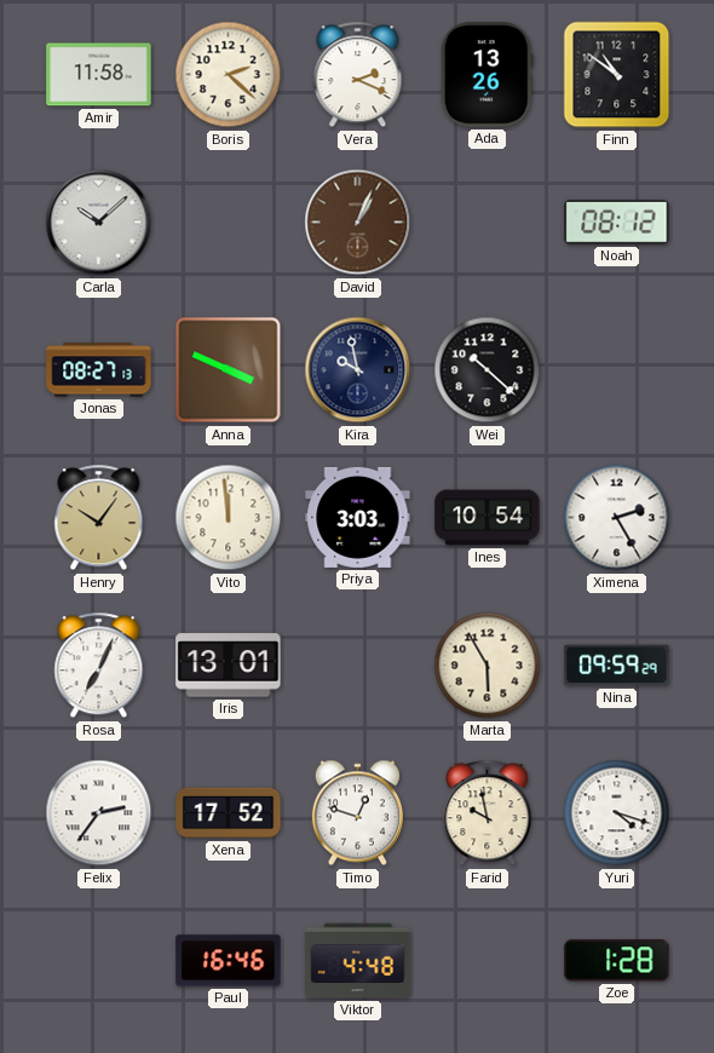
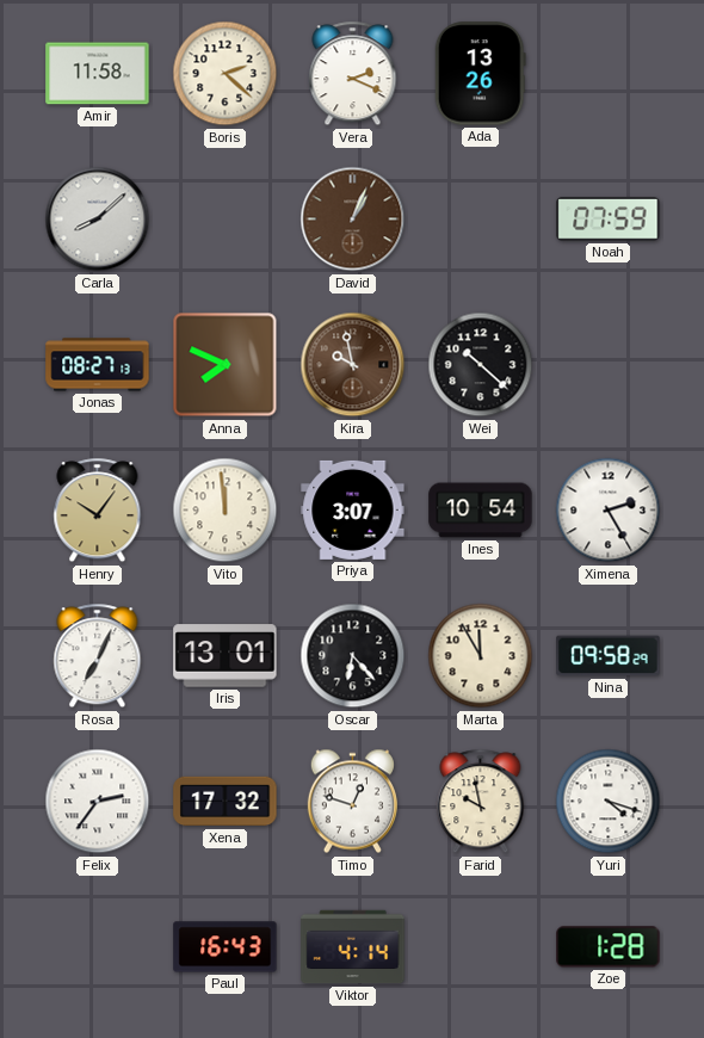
Finn: 10:51 -> none
Carla: 10:08 -> 8:08
Noah: 08:12 -> 07:59
Anna: 3:49 -> 7:49
Kira dial: navy -> brown
Priya: 3:03 -> 3:07
Oscar: none -> 6:23
Marta: 5:55 -> 11:55
Nina: 09:59 -> 09:58
Xena: 17:52 -> 17:32
Paul: 16:46 -> 16:43
Viktor: 4:48 -> 4:14
